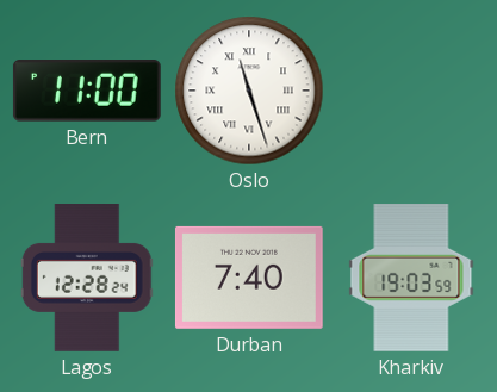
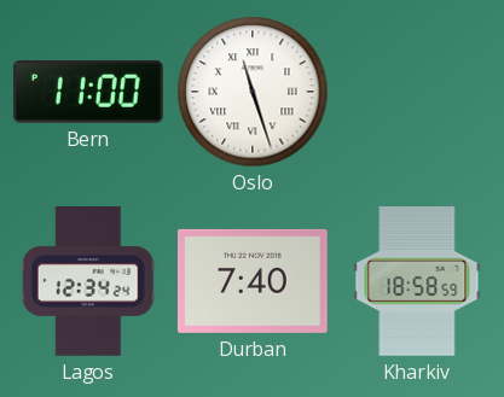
Lagos: 12:28 -> 12:34
Kharkiv: 19:03 -> 18:58
